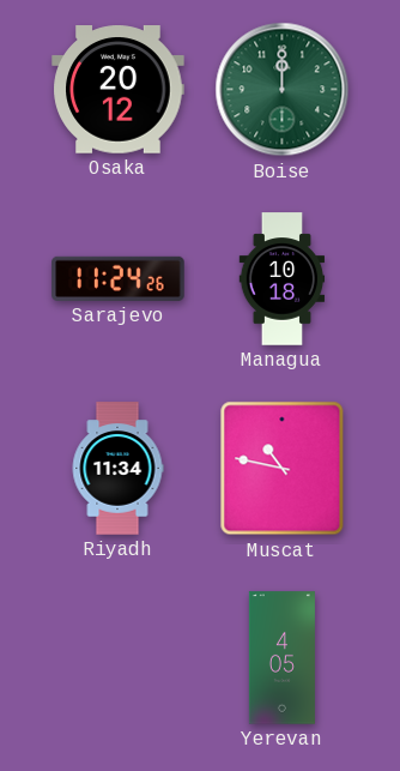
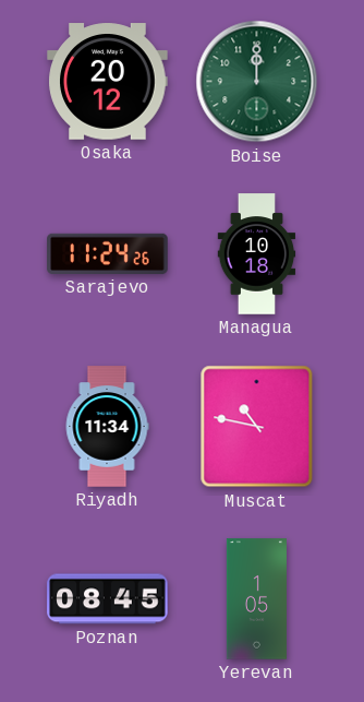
Poznan: none -> 08:45
Yerevan: 4:05 -> 1:05
